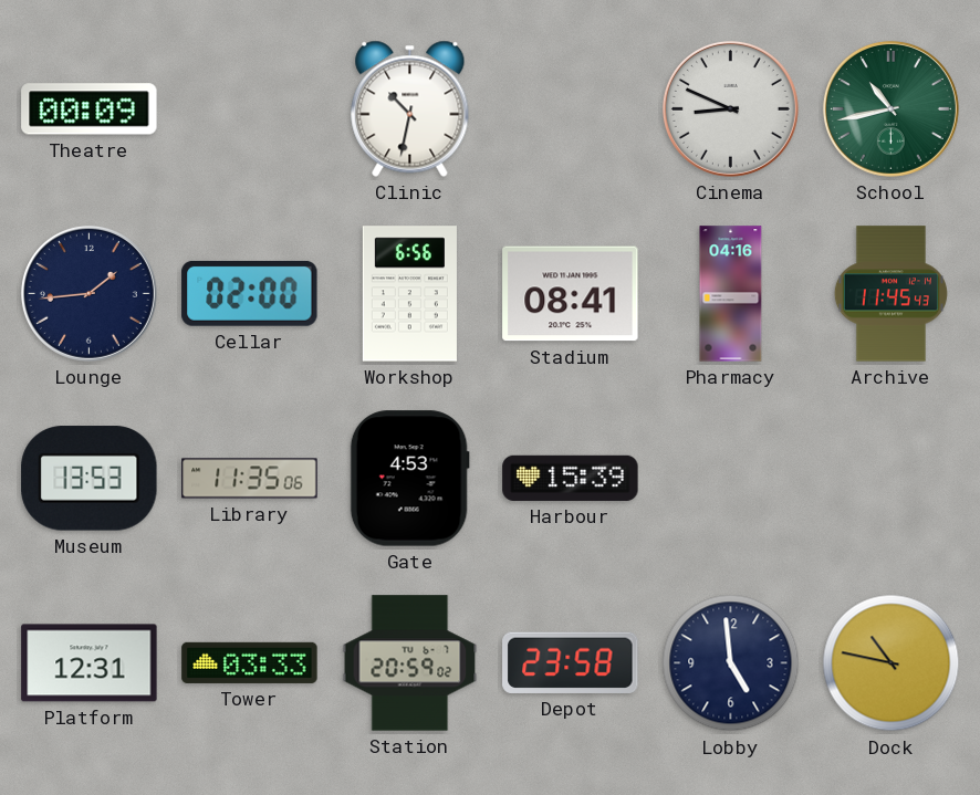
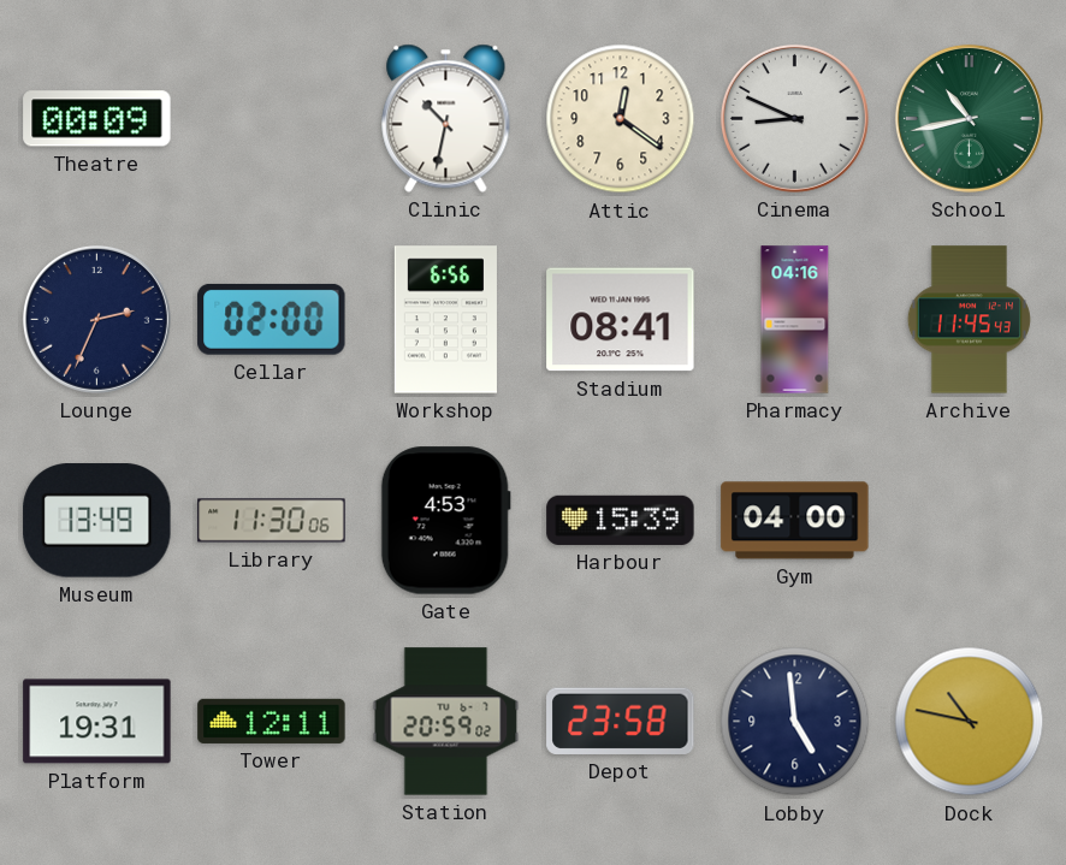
Attic: none -> 12:21
Lounge: 1:44 -> 2:34
Museum: 13:53 -> 13:49
Library: 11:35 -> 11:30
Gym: none -> 04:00
Platform: 12:31 -> 19:31
Tower: 03:33 -> 12:11
